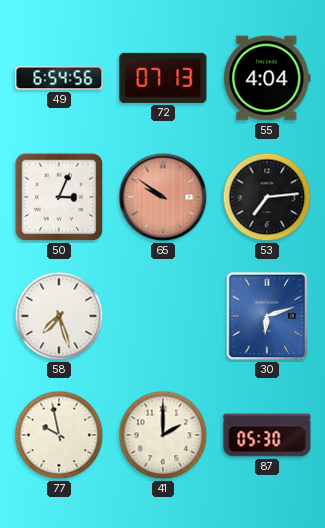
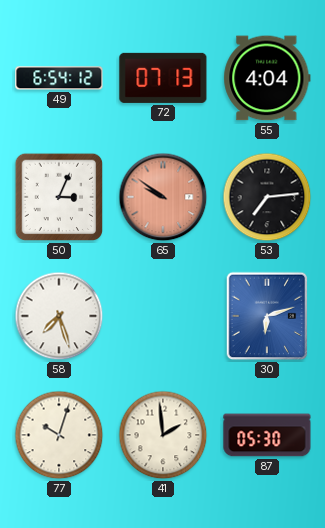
49: 6:54:56 -> 6:54:12
77: 9:58 -> 10:03
41: 2:00 -> 1:59
